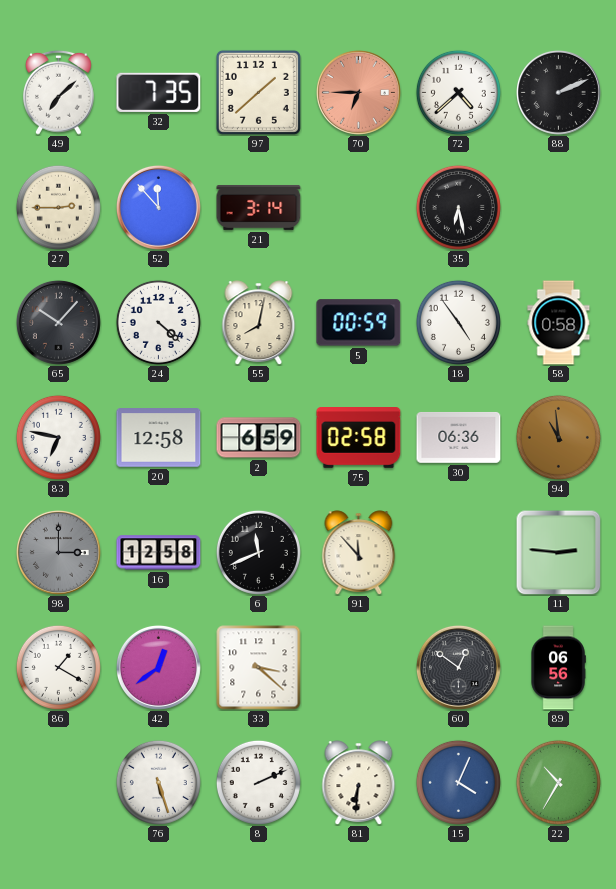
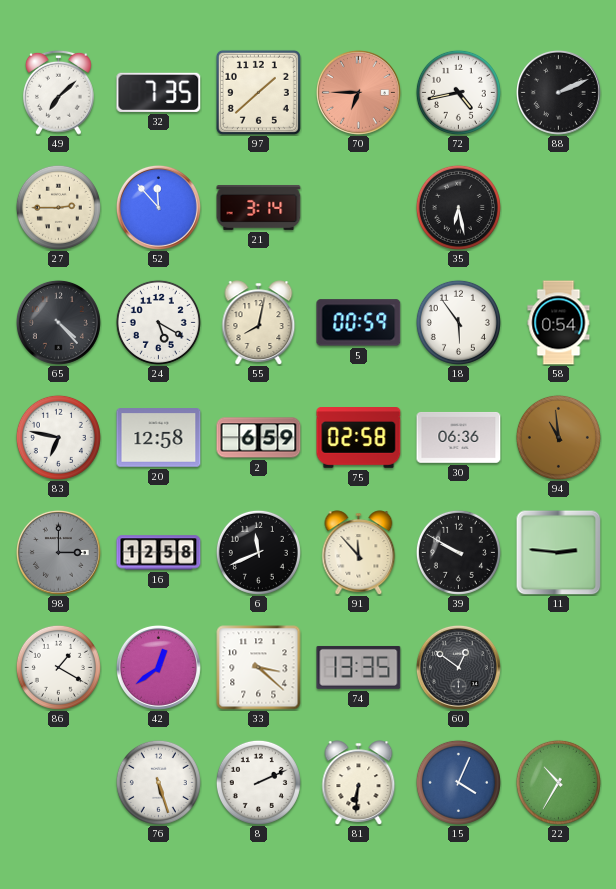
72: 4:38 -> 4:43
65: 10:07 -> 4:23
24: 4:22 -> 5:20
18: 4:54 -> 5:54
58: 0:58 -> 0:54
39: none -> 9:50
74: none -> 13:35
89: 06:56 -> none
